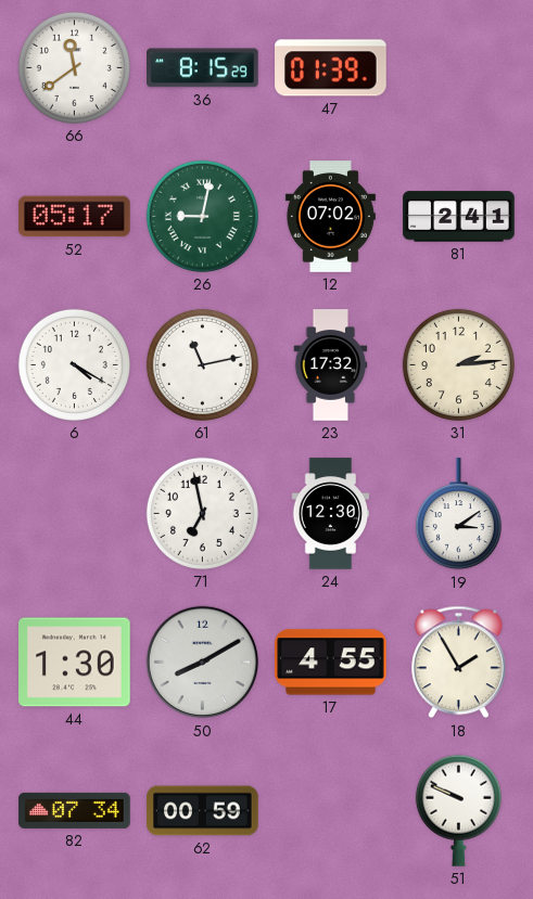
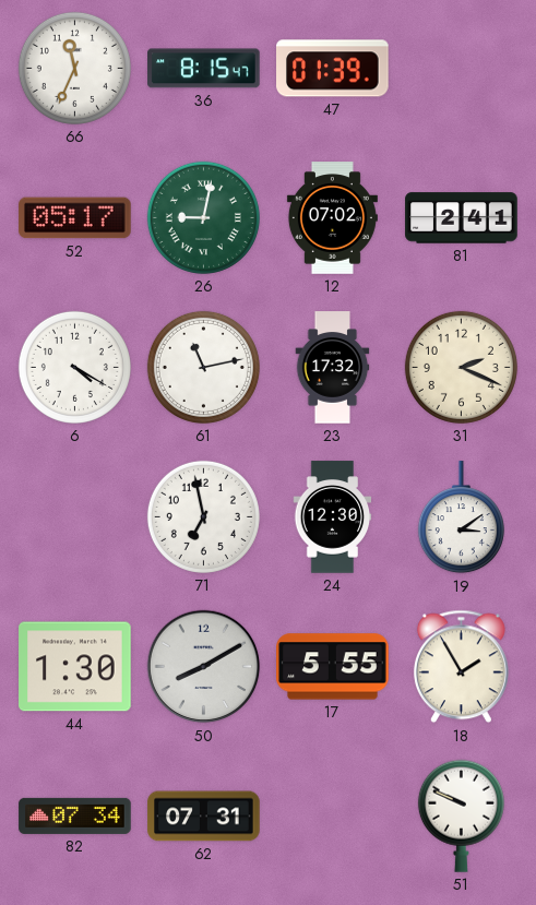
66: 11:39 -> 11:34
36: 8:15:29 -> 8:15:47
31: 2:14 -> 2:19
17: 4:55 -> 5:55
62: 00:59 -> 07:31
